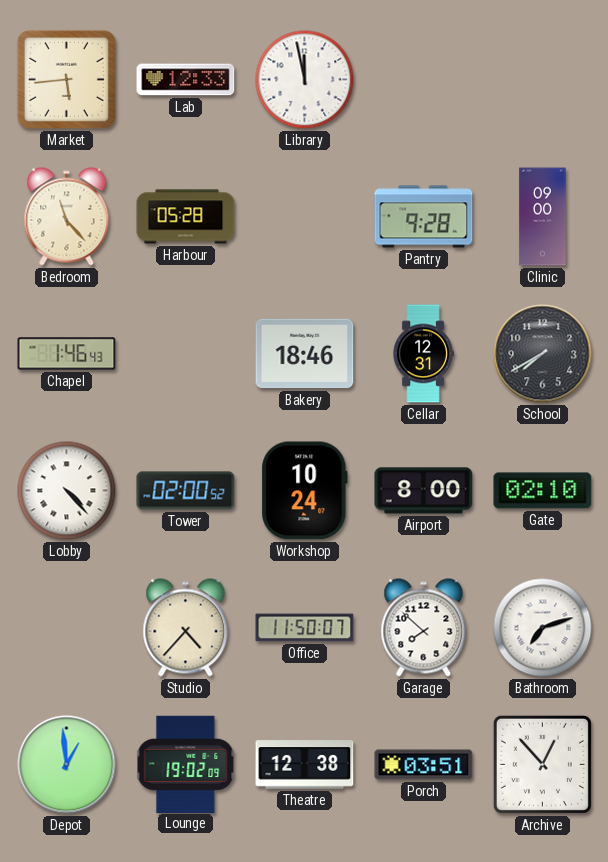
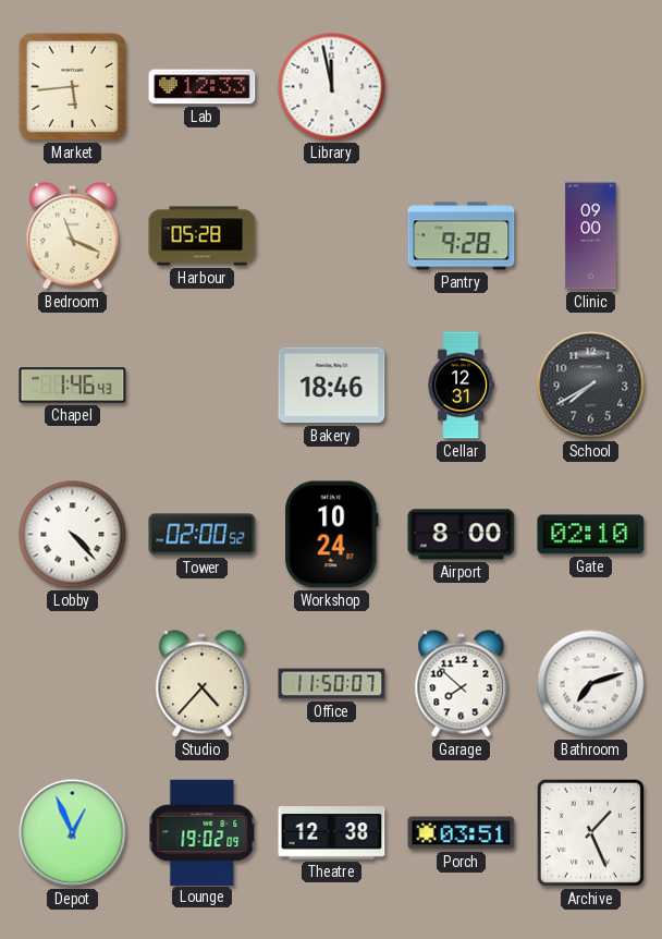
Bedroom: 11:23 -> 11:19
Depot: 12:59 -> 12:56
Archive: 12:53 -> 1:26
